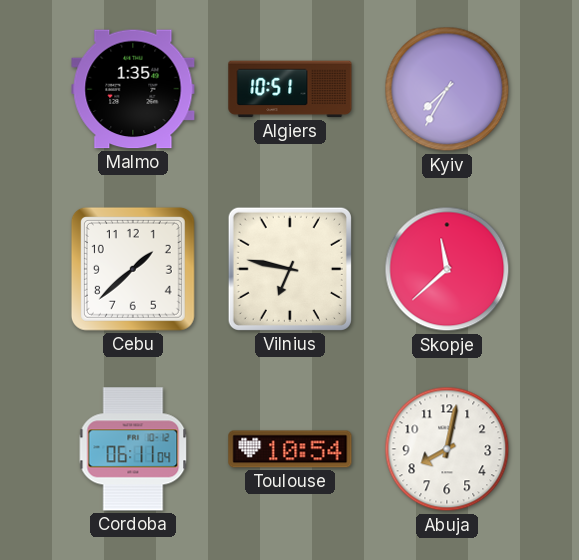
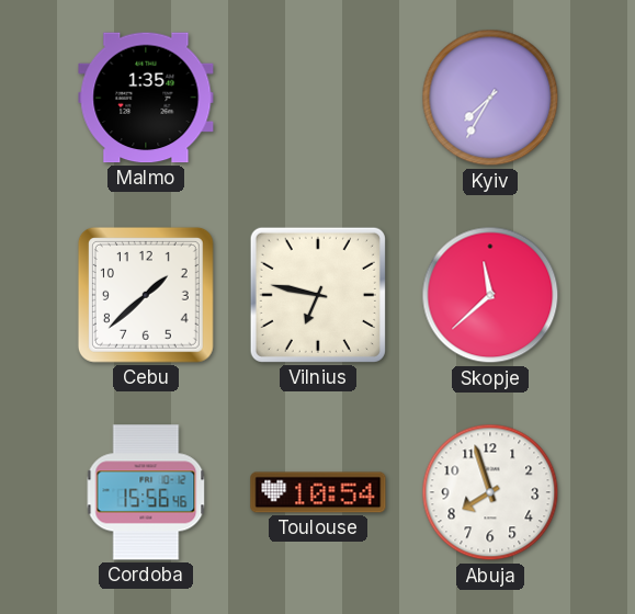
Algiers: 10:51 -> none
Cordoba: 06:11 -> 15:56
Abuja: 8:02 -> 7:57
